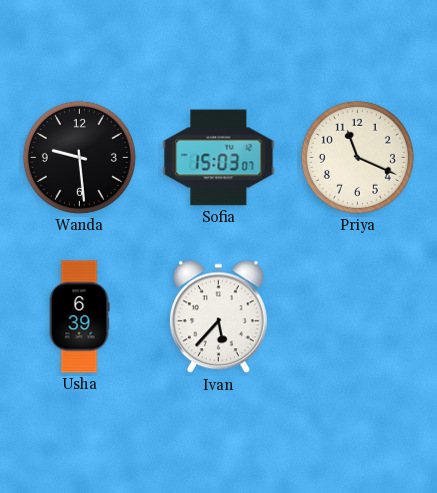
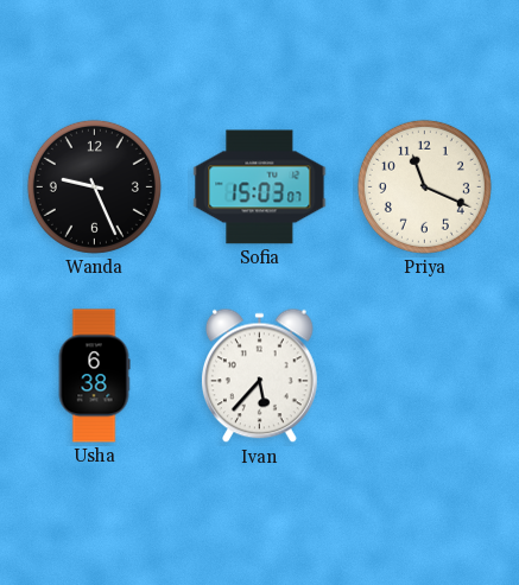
Wanda: 9:29 -> 9:26
Usha: 6:39 -> 6:38
